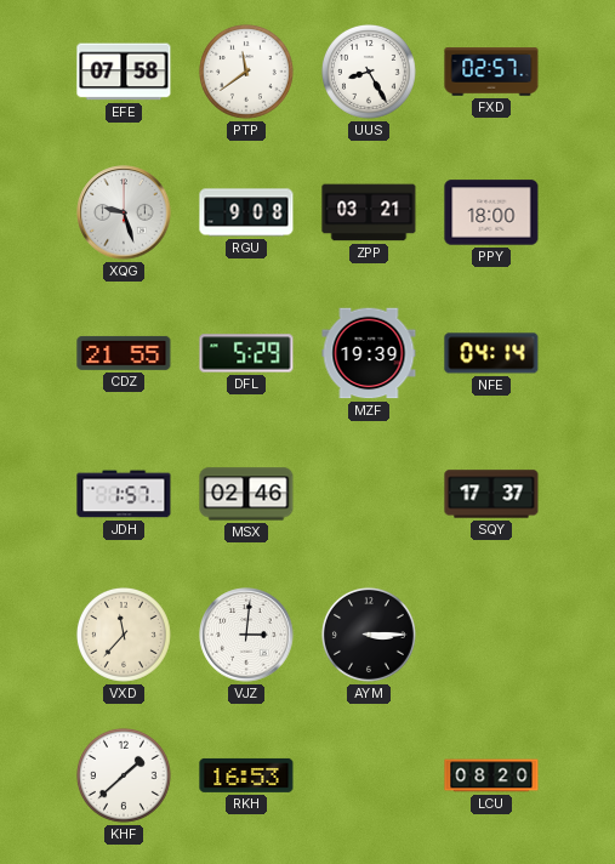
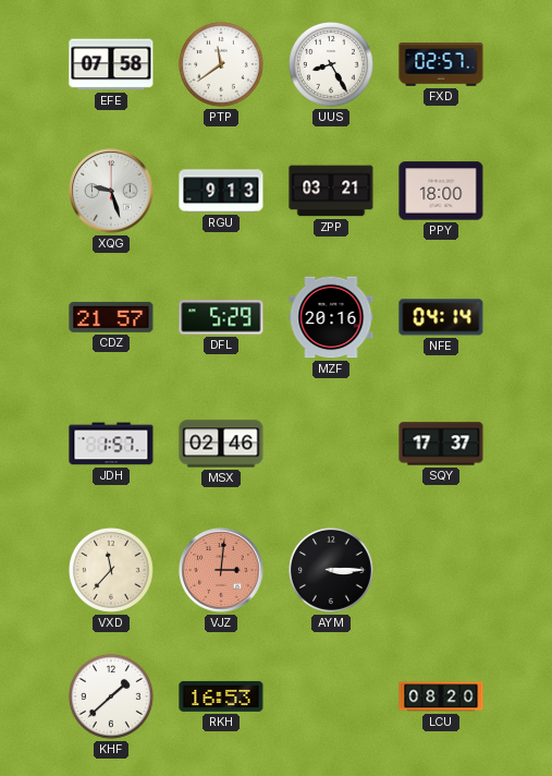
RGU: 9:08 -> 9:13
CDZ: 21:55 -> 21:57
MZF: 19:39 -> 20:16
VJZ dial: white -> salmon
